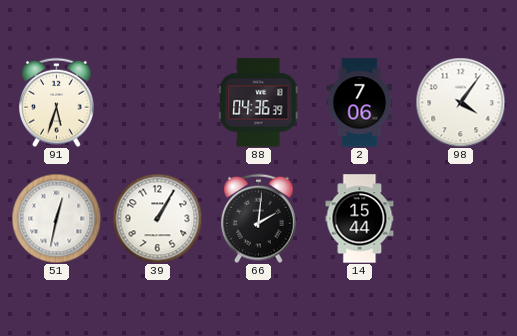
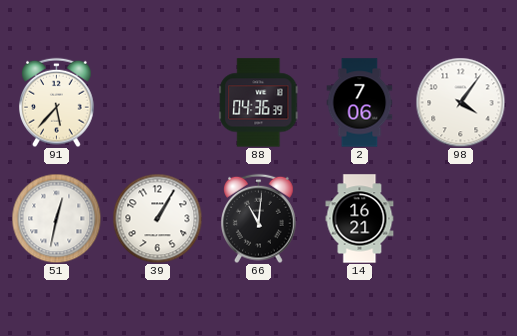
91: 5:33 -> 5:37
66: 2:01 -> 11:01
14: 15:44 -> 16:21
